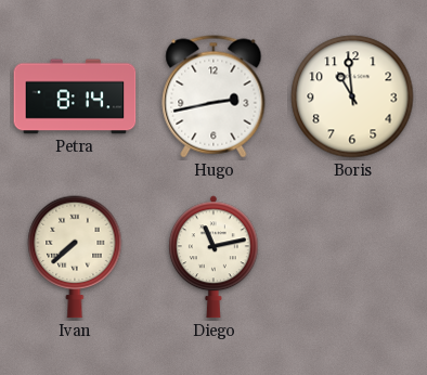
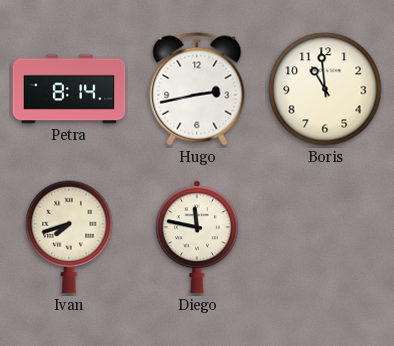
Ivan: 7:38 -> 7:42
Diego: 11:13 -> 11:47
